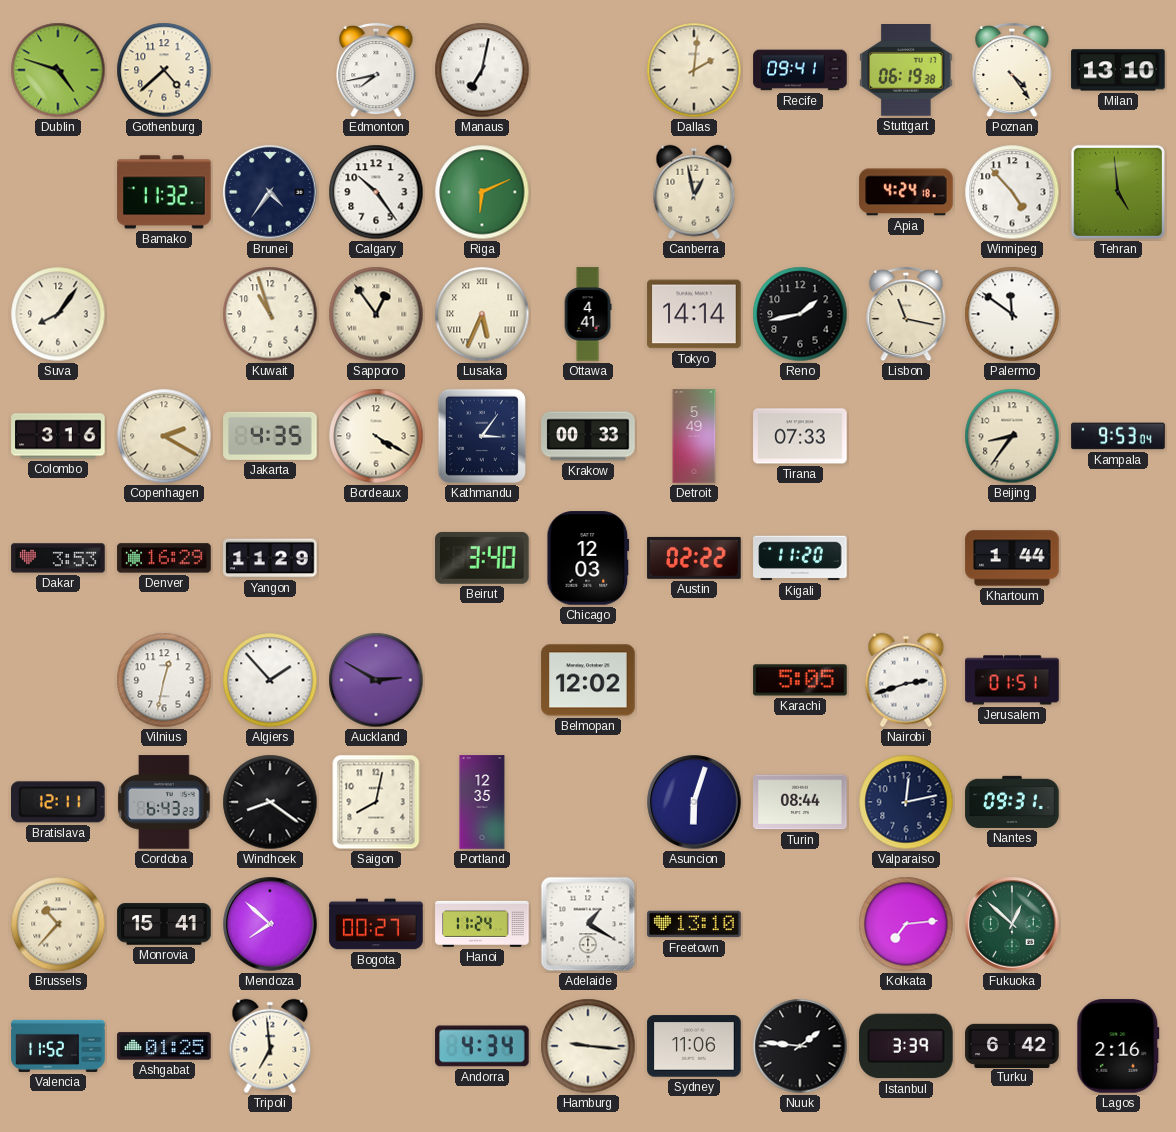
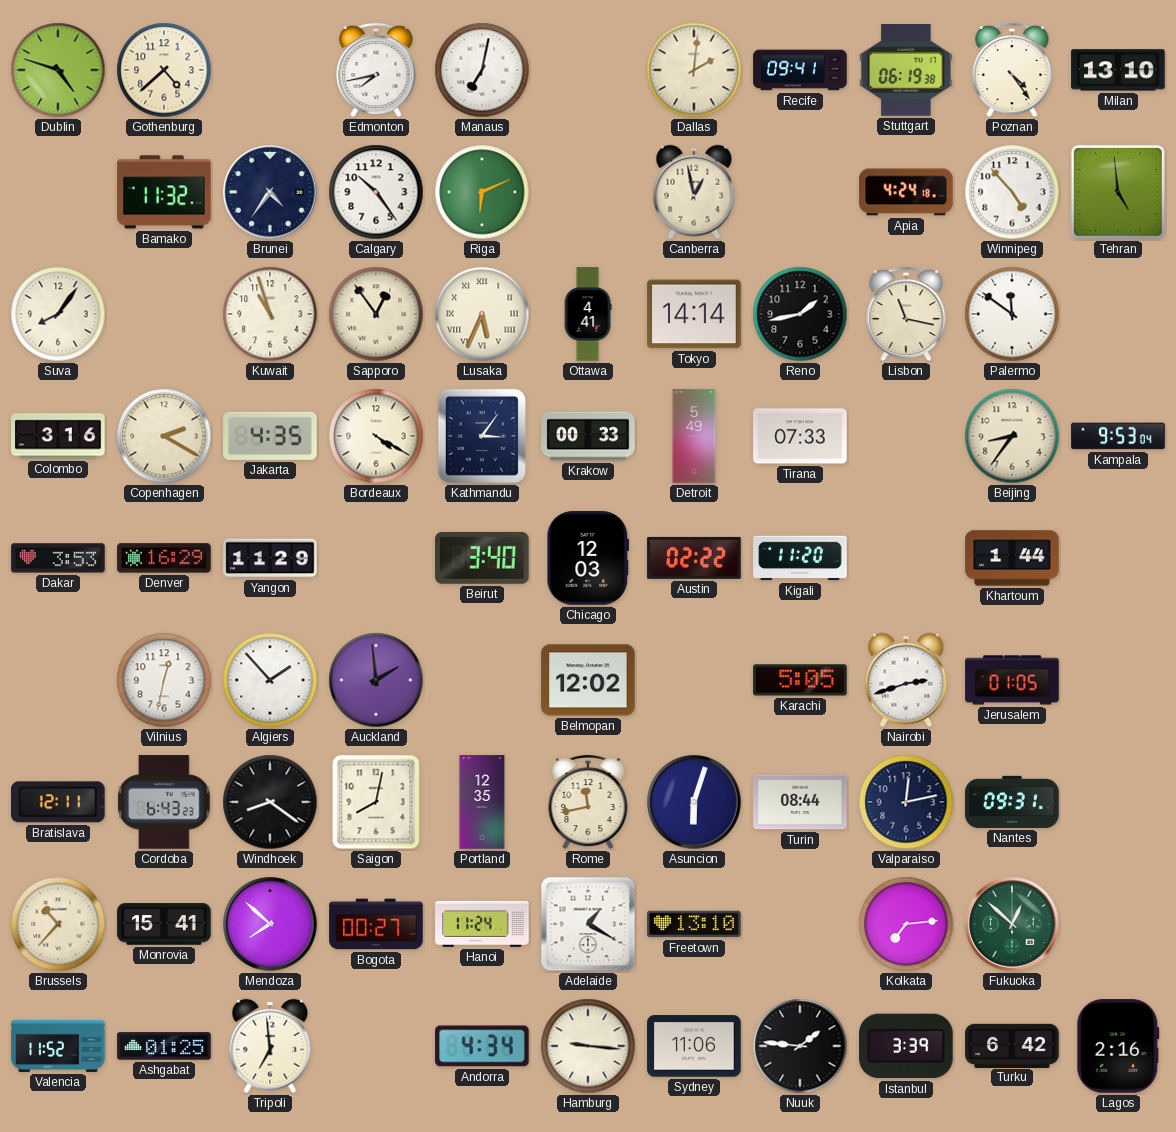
Auckland: 2:50 -> 1:59
Jerusalem: 01:51 -> 01:05
Rome: none -> 11:43
